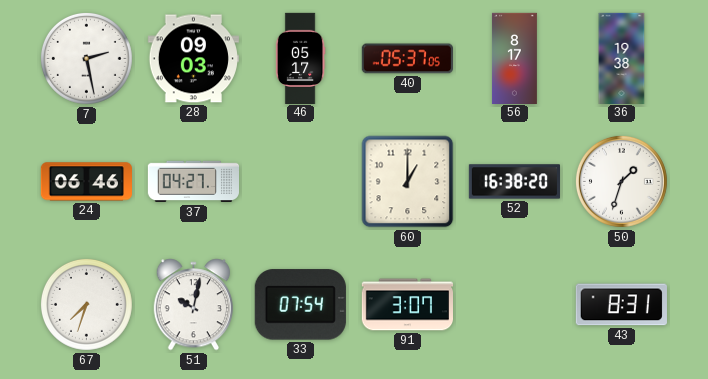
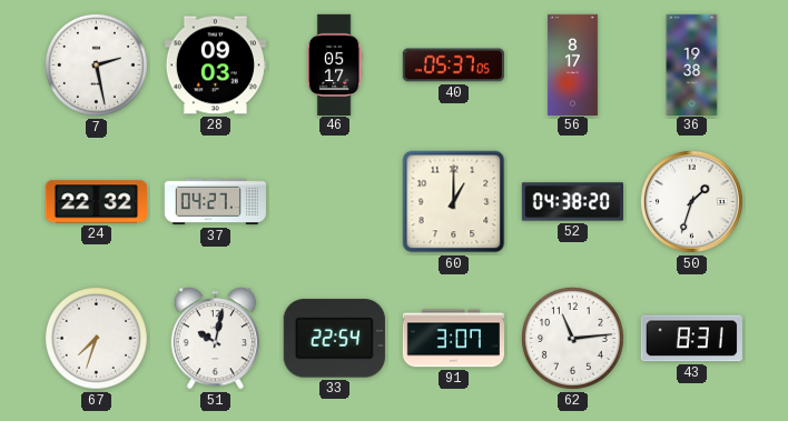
24: 06:46 -> 22:32
52: 16:38 -> 04:38
33: 07:54 -> 22:54
62: none -> 11:14
